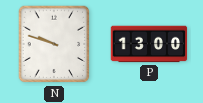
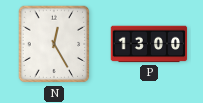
N: 9:48 -> 12:25
